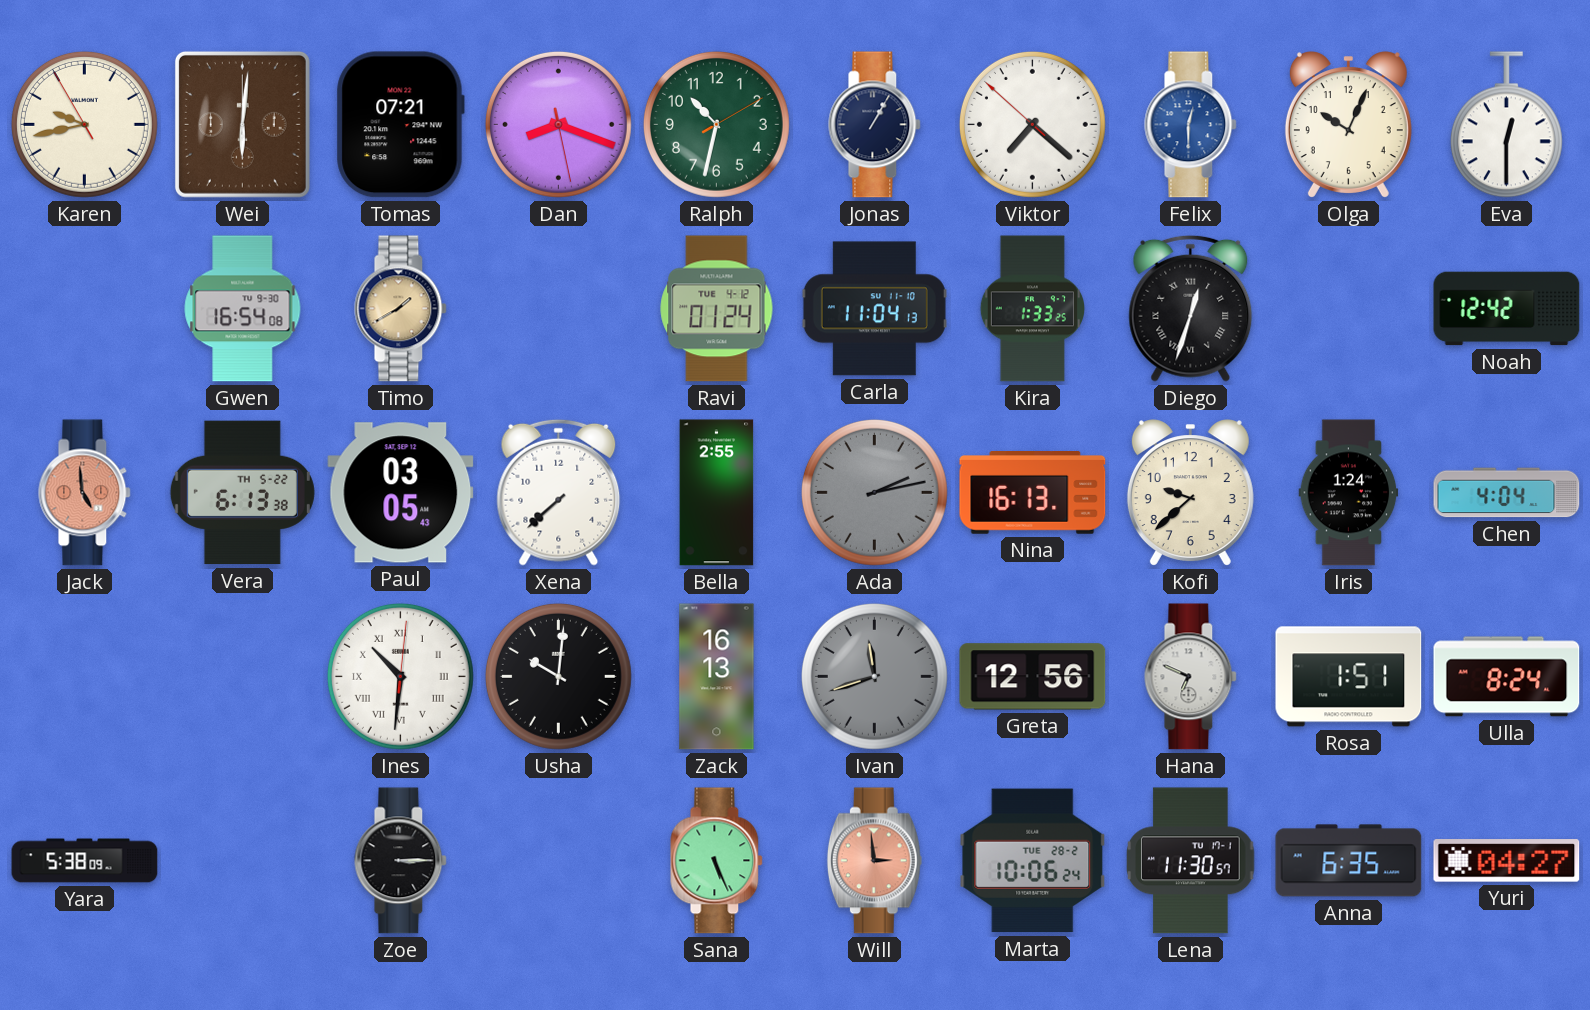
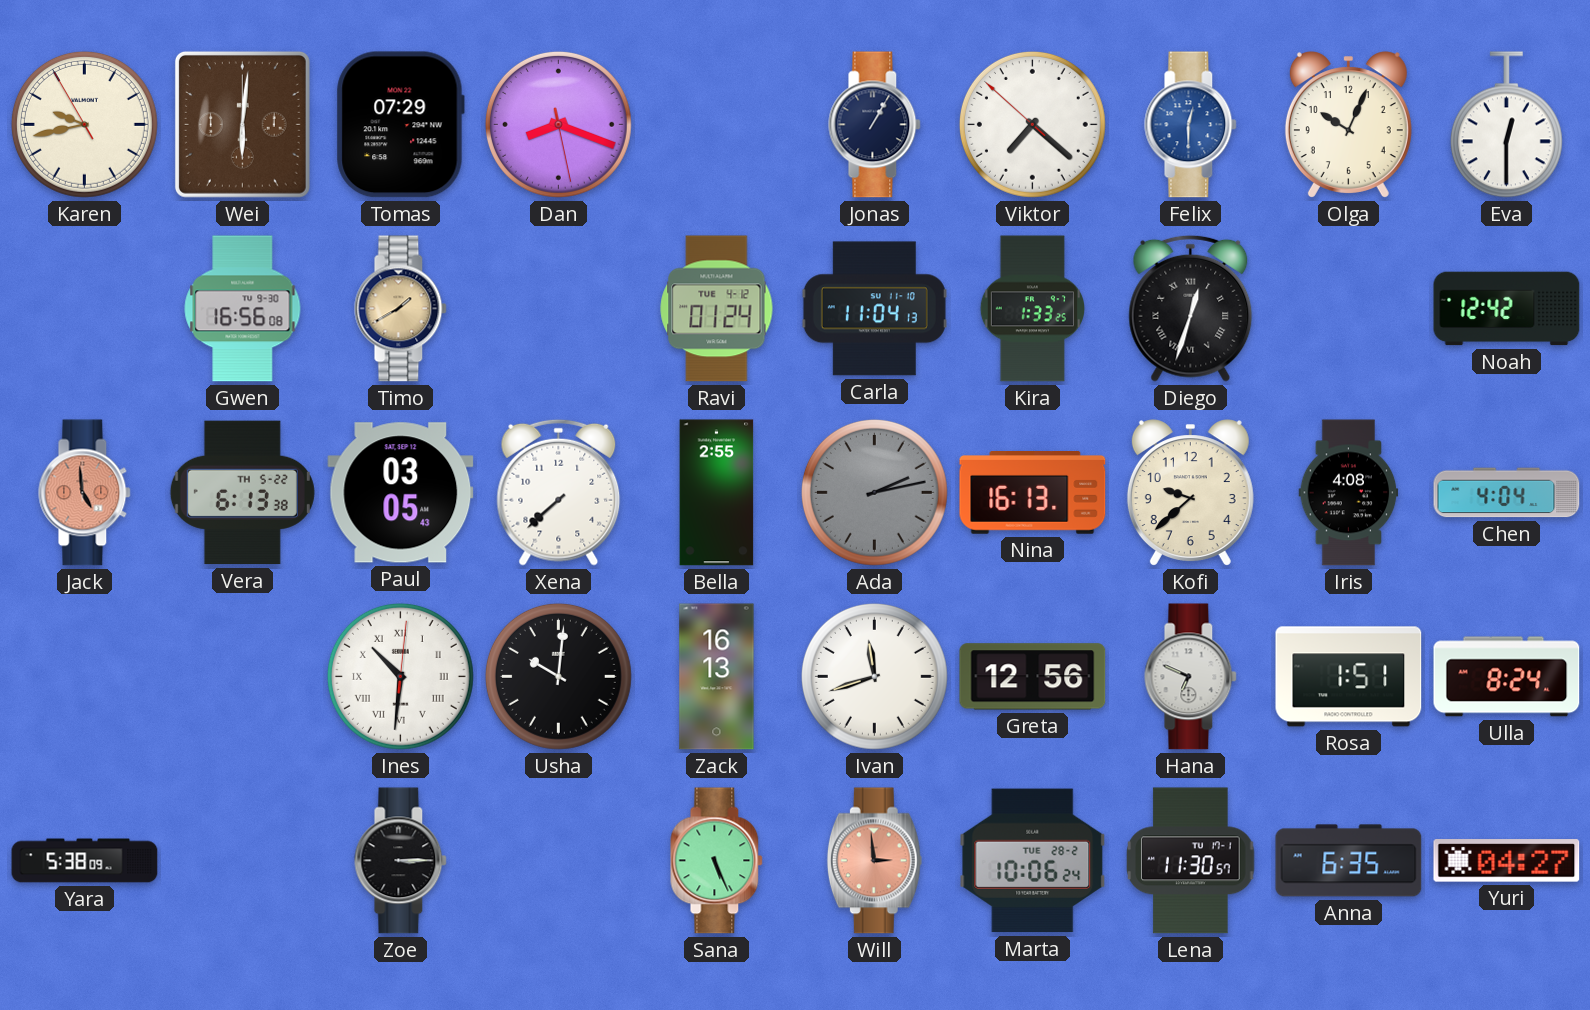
Tomas: 07:21 -> 07:29
Ralph: 10:32 -> none
Gwen: 16:54 -> 16:56
Iris: 1:24 -> 4:08
Ivan dial: grey -> white
